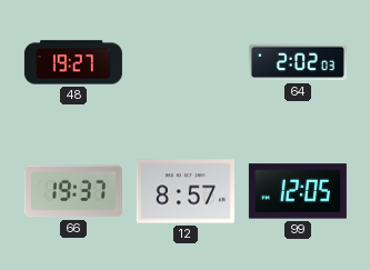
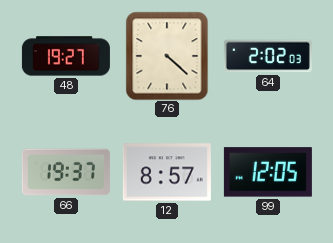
76: none -> 4:22
